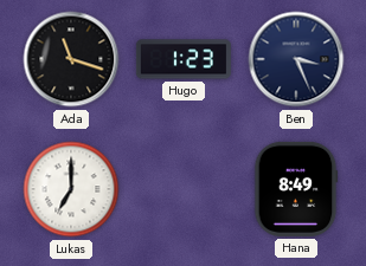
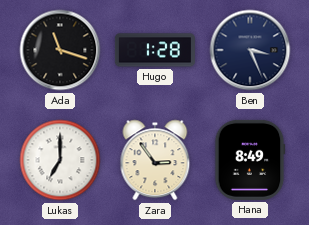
Hugo: 1:23 -> 1:28
Zara: none -> 2:54
